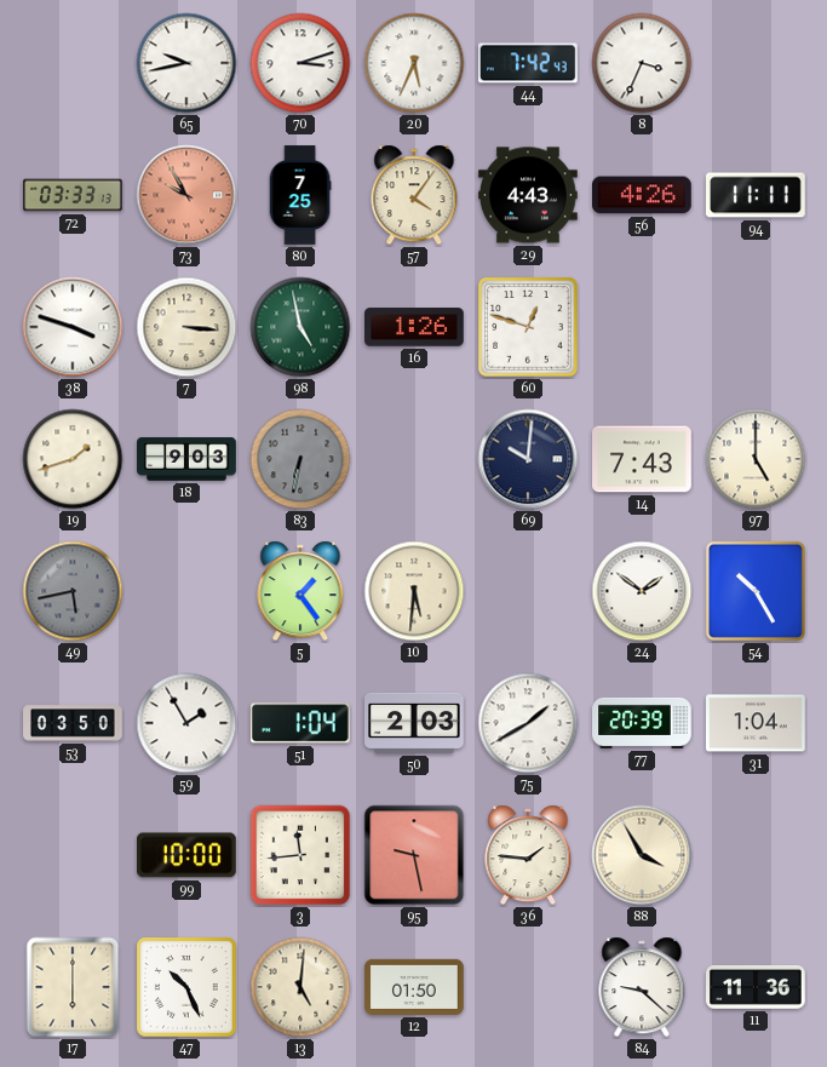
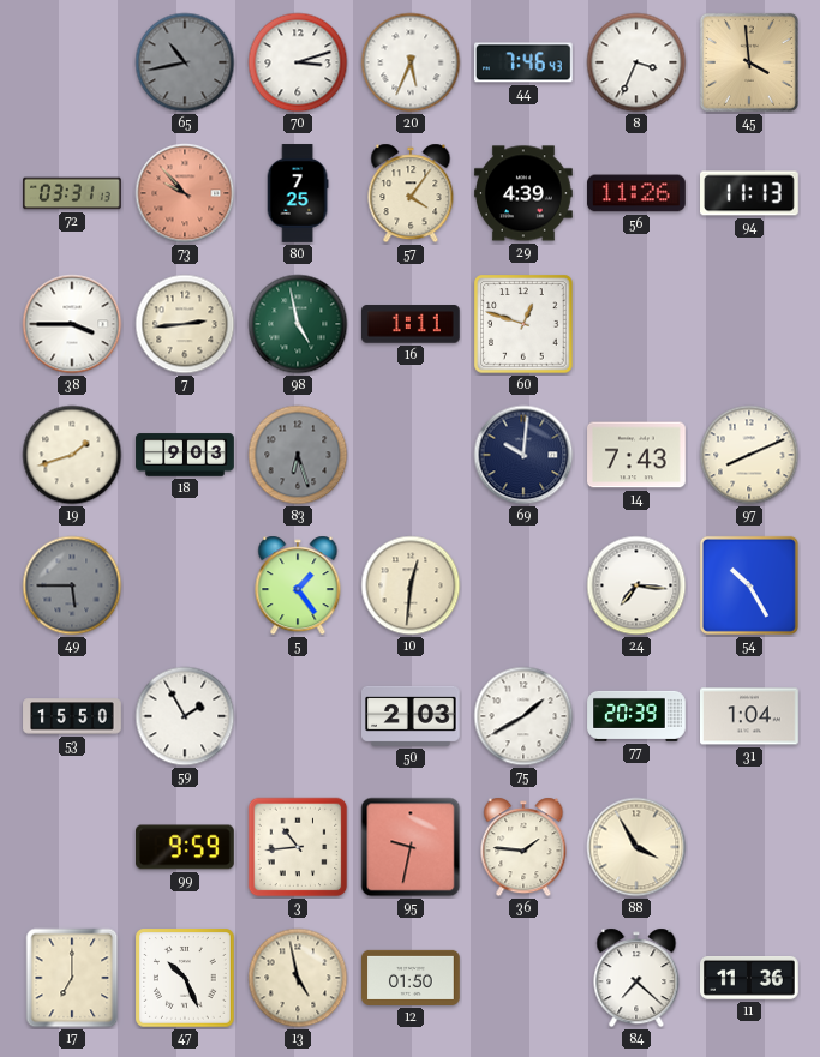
65: 9:43 -> 10:43
65 dial: white -> grey
44: 7:42 -> 7:46
45: none -> 3:59
72: 03:33 -> 03:31
73: 9:55 -> 9:53
29: 4:43 -> 4:39
56: 4:26 -> 11:26
94: 11:11 -> 11:13
38: 3:48 -> 3:45
7: 3:16 -> 2:44
16: 1:26 -> 1:11
83: 6:32 -> 6:27
97: 5:00 -> 8:11
49: 5:43 -> 5:45
10: 5:31 -> 12:31
24: 1:51 -> 7:16
53: 03:50 -> 15:50
51: 1:04 -> none
99: 10:00 -> 9:59
3: 11:44 -> 10:44
95: 9:28 -> 9:32
17: 6:00 -> 7:00
13: 5:01 -> 4:58
84: 9:22 -> 7:22
